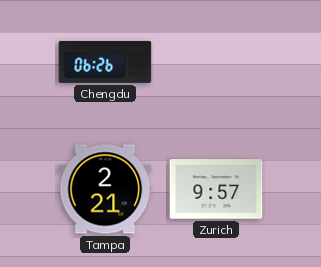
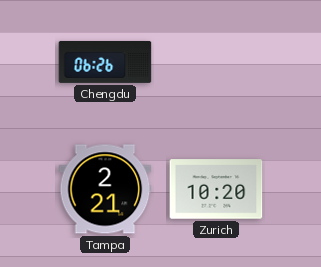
Zurich: 9:57 -> 10:20
